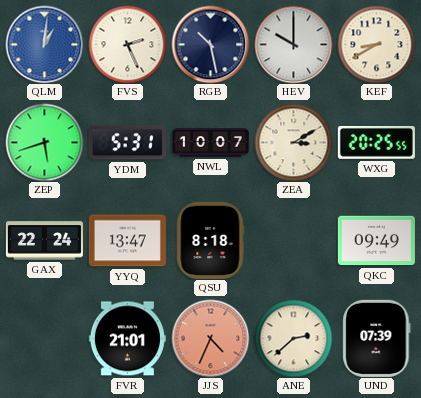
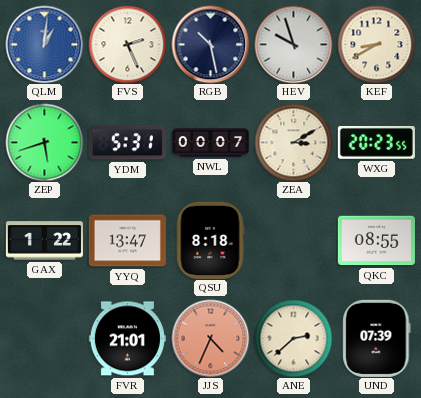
HEV: 10:00 -> 9:57
NWL: 10:07 -> 00:07
WXG: 20:25 -> 20:23
GAX: 22:24 -> 1:22
QKC: 09:49 -> 08:55
